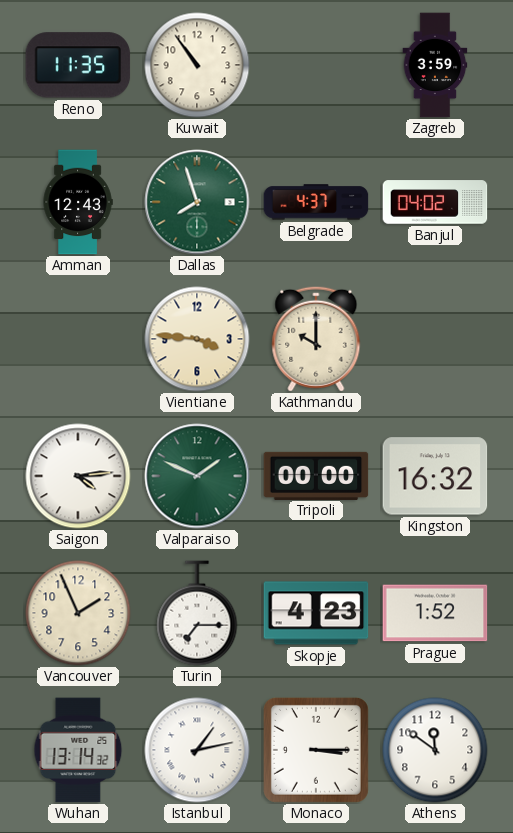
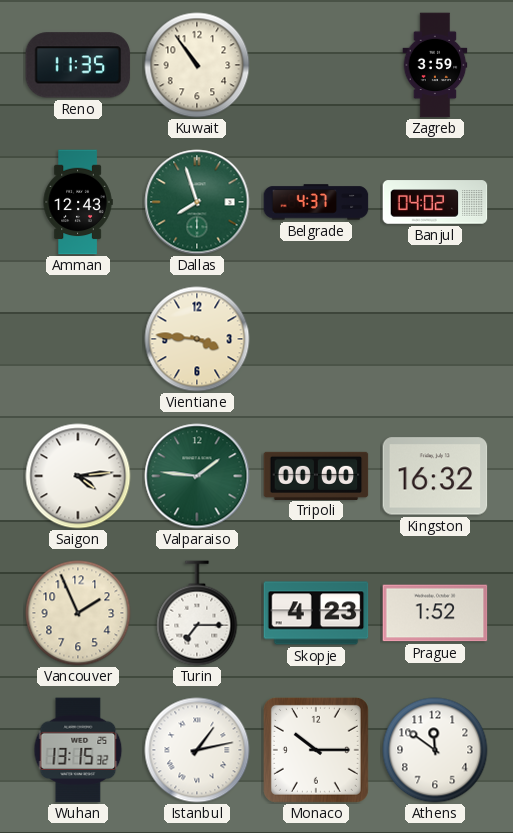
Kathmandu: 10:00 -> none
Valparaiso: 1:49 -> 1:46
Wuhan: 13:14 -> 13:15
Monaco: 3:15 -> 10:15
